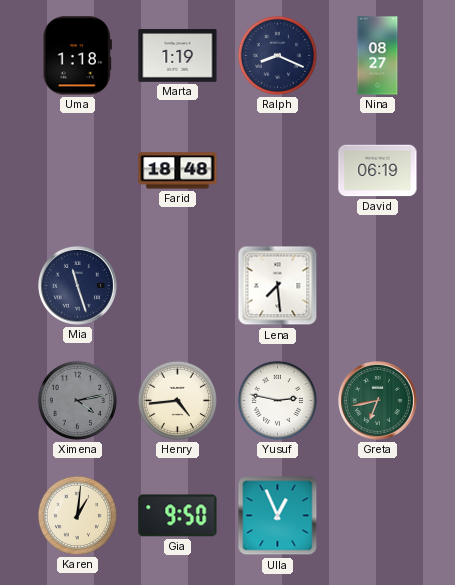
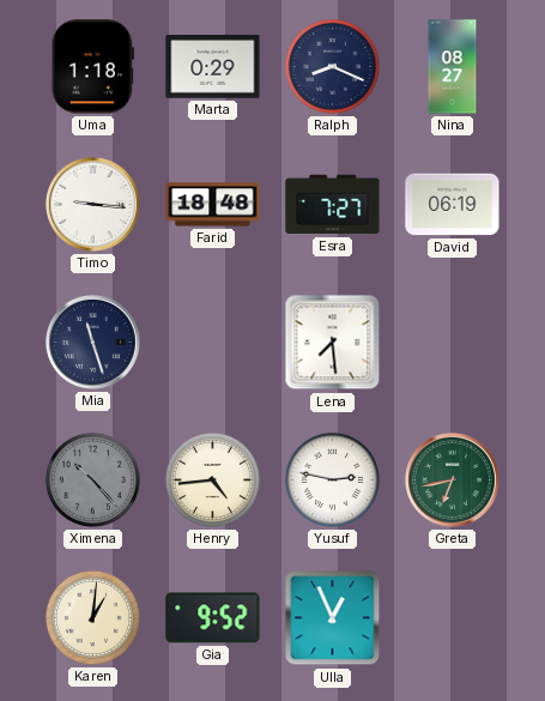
Marta: 1:19 -> 0:29
Timo: none -> 9:16
Esra: none -> 7:27
Ximena: 4:13 -> 10:23
Gia: 9:50 -> 9:52
